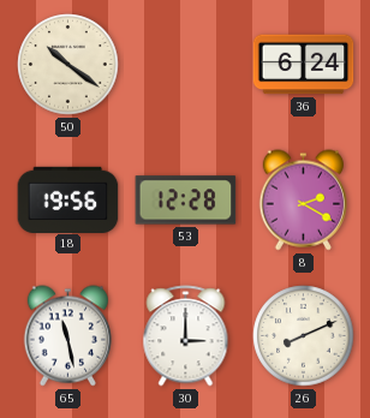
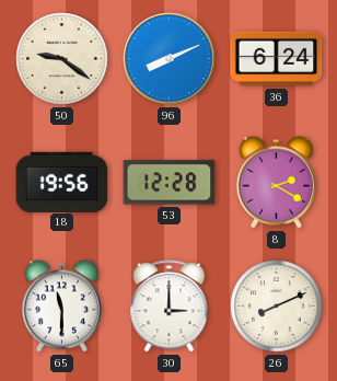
50: 10:21 -> 9:21
96: none -> 8:11
65: 11:28 -> 11:30
